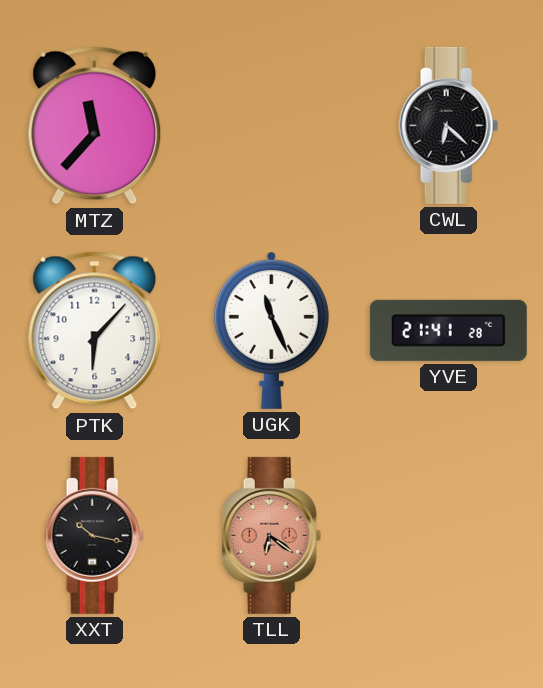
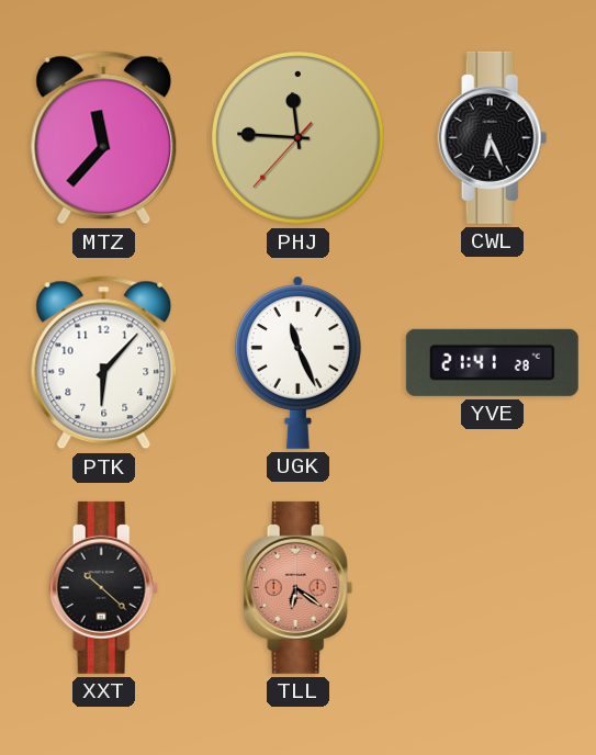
PHJ: none -> 11:45
CWL: 6:22 -> 6:26
XXT: 10:17 -> 10:22
